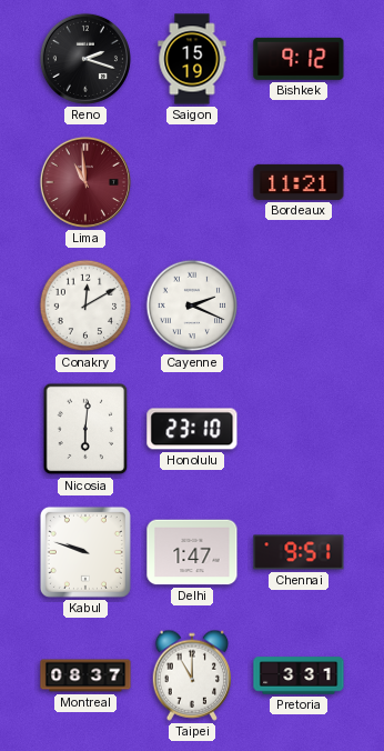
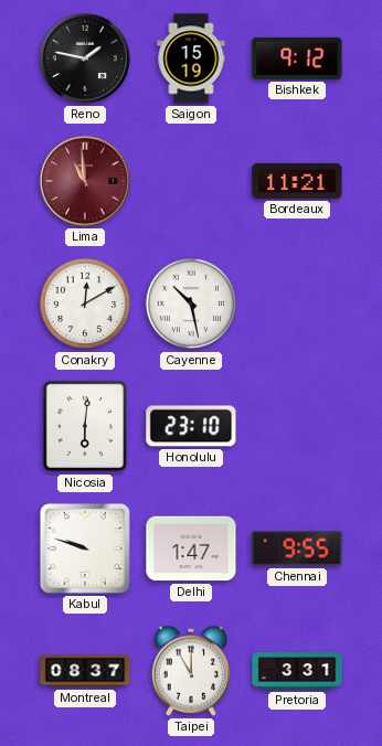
Reno: 2:18 -> 1:47
Cayenne: 2:19 -> 10:28
Chennai: 9:51 -> 9:55
